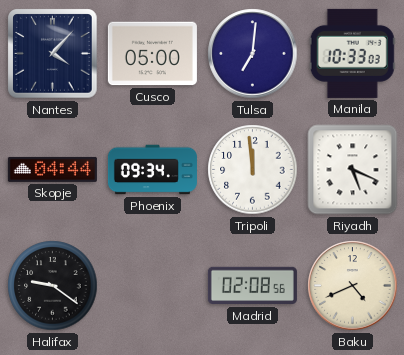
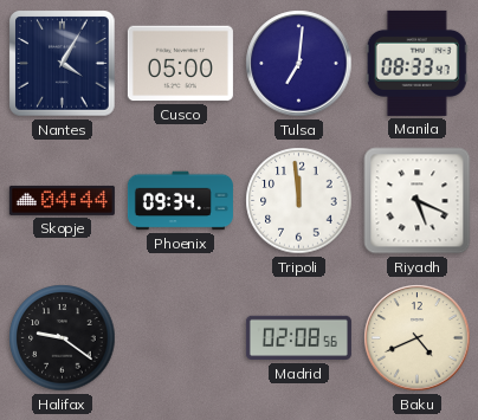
Nantes: 4:07 -> 4:05
Manila: 10:33 -> 08:33
